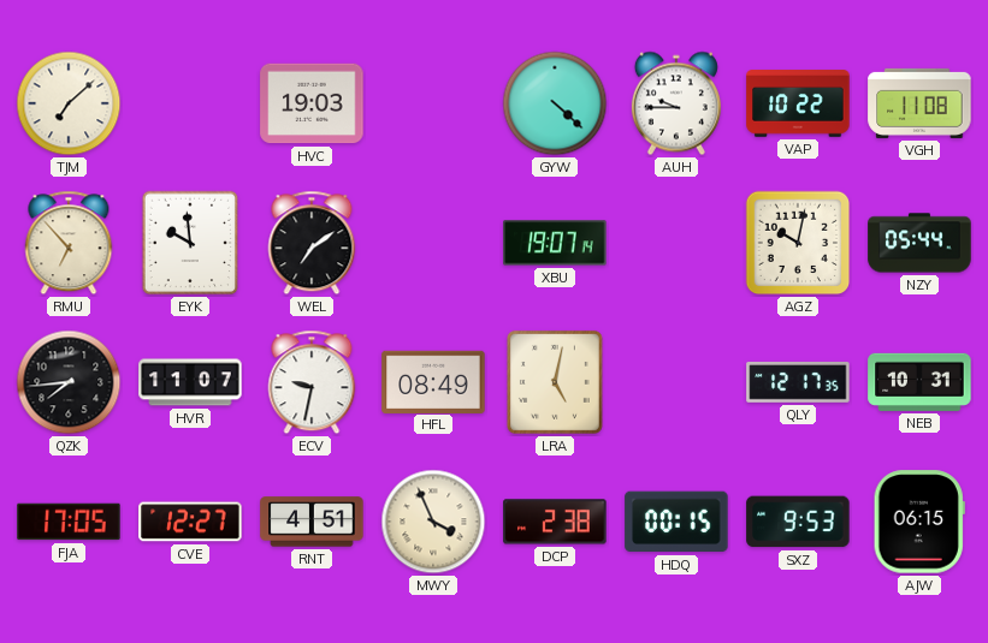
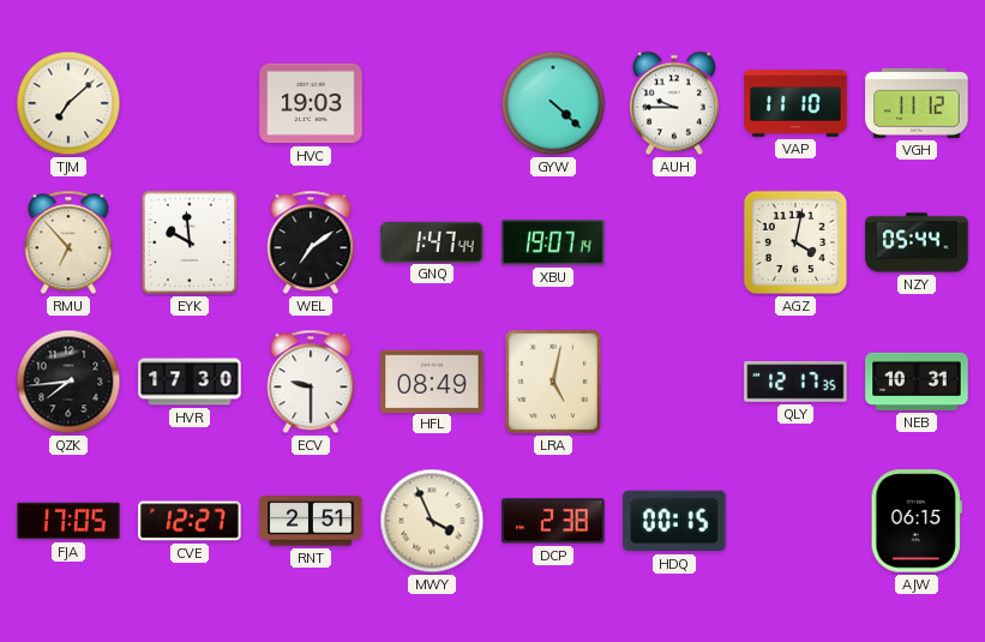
VAP: 10:22 -> 11:10
VGH: 11:08 -> 11:12
GNQ: none -> 1:47
AGZ: 10:02 -> 4:02
HVR: 11:07 -> 17:30
ECV: 9:32 -> 9:30
RNT: 4:51 -> 2:51
SXZ: 9:53 -> none
